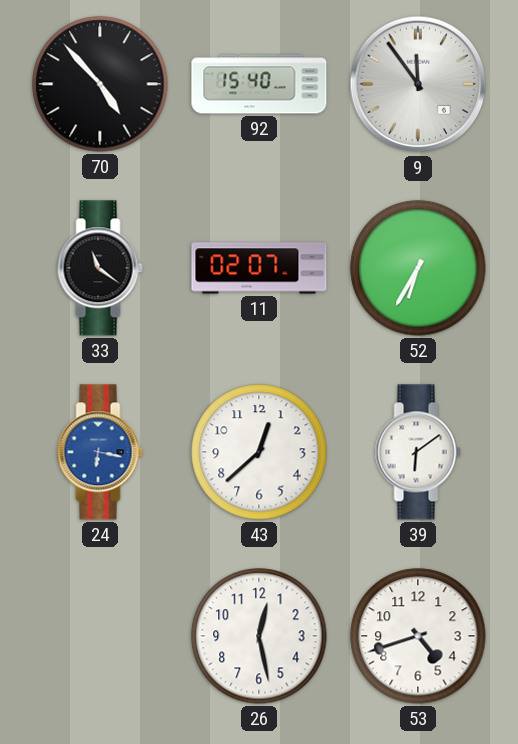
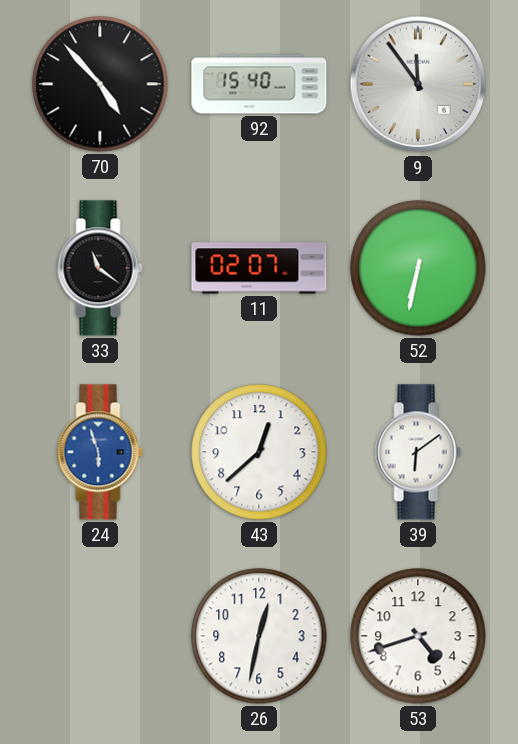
52: 6:35 -> 6:32
24: 6:17 -> 5:57
26: 12:28 -> 12:32
